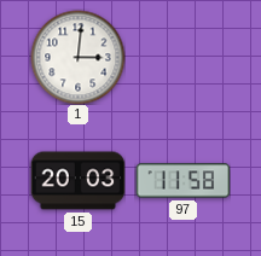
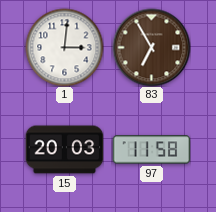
83: none -> 6:55
